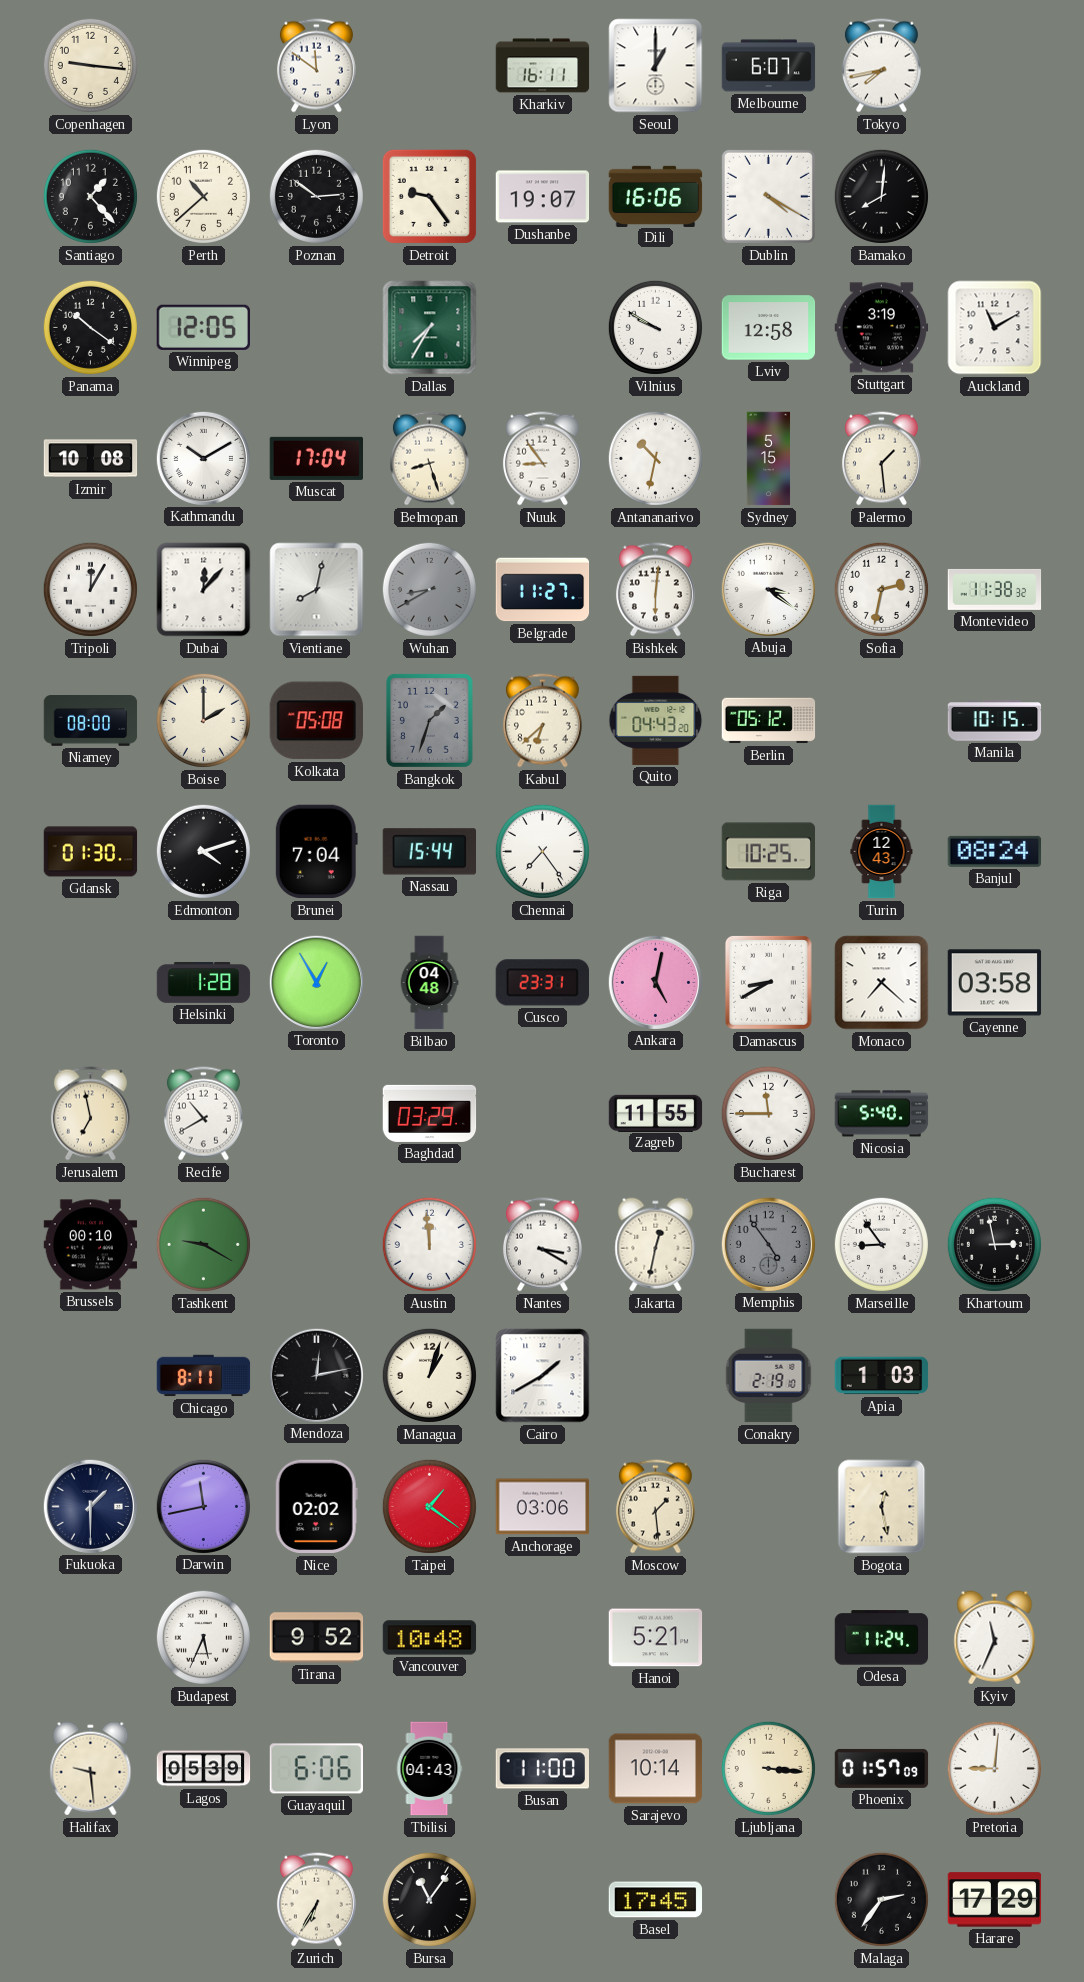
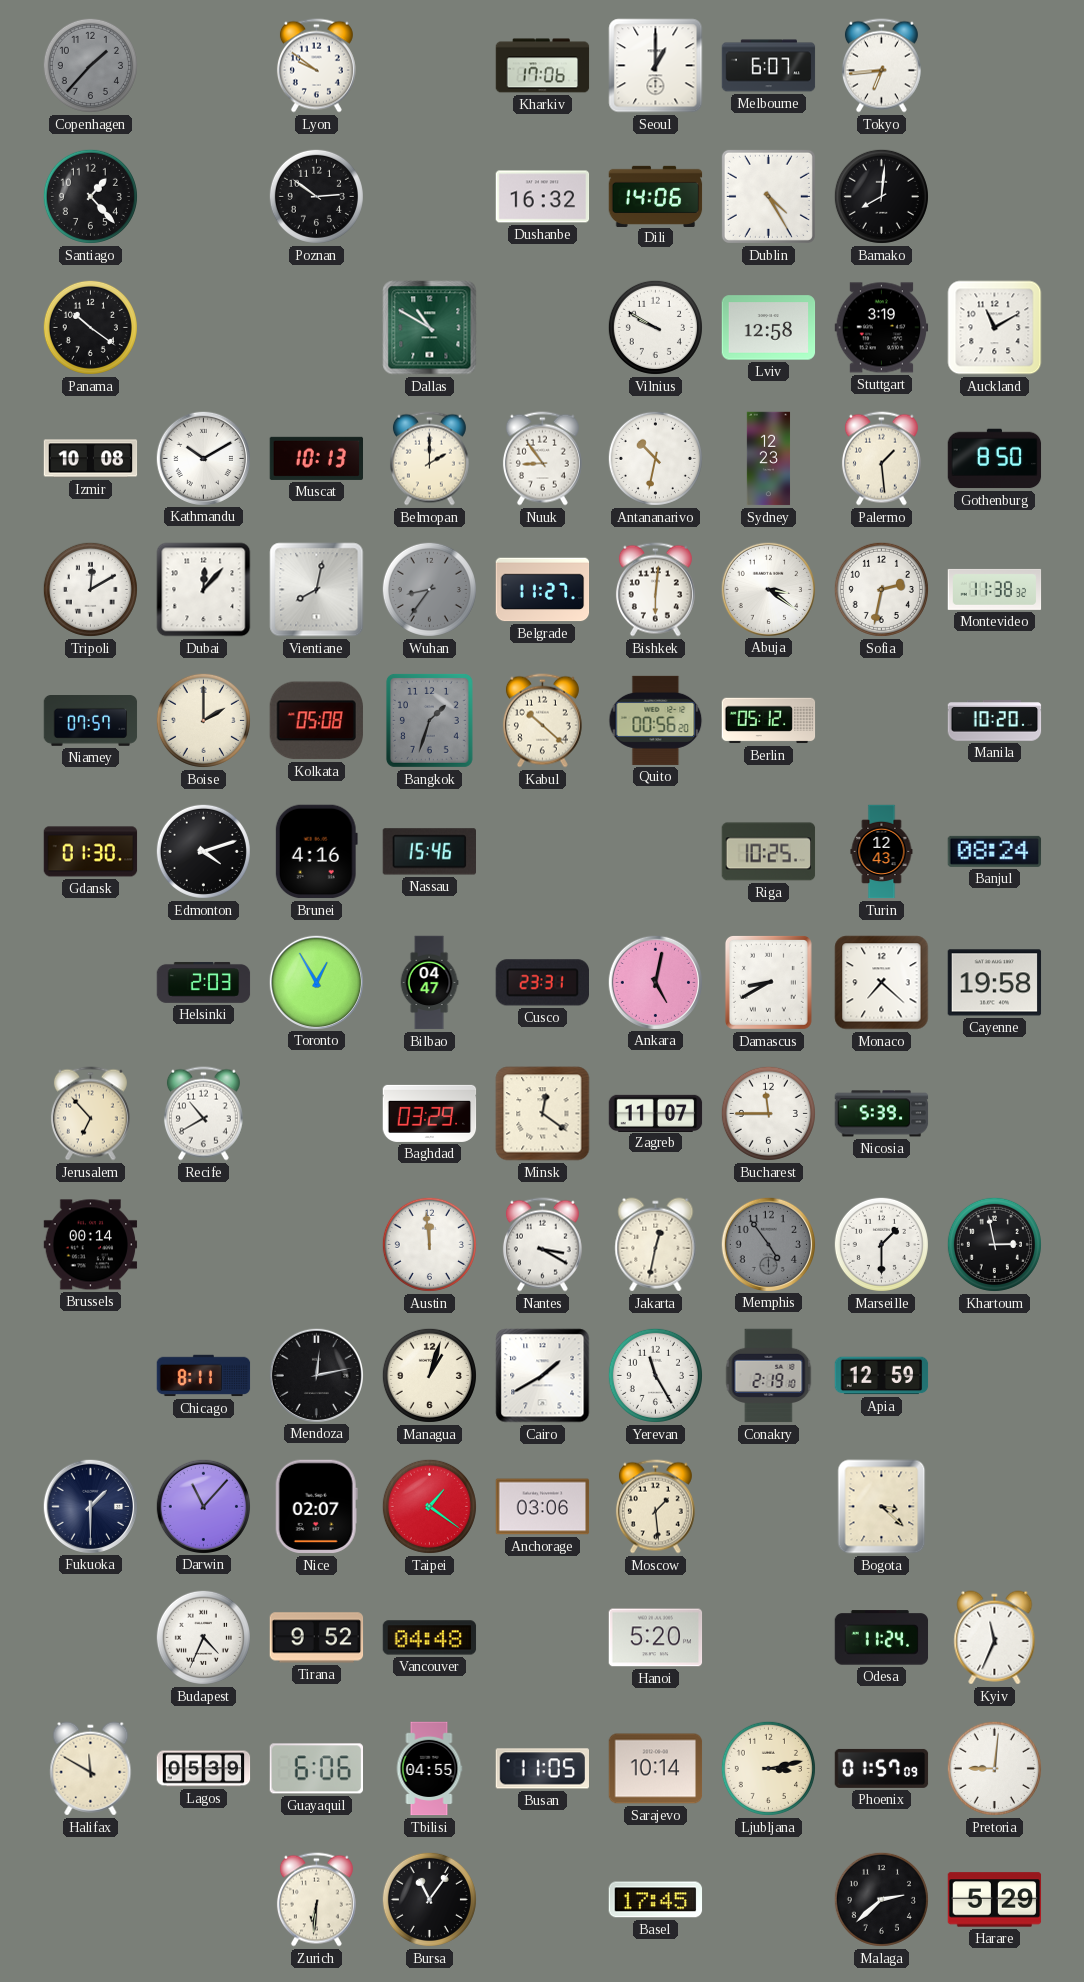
Copenhagen: 9:16 -> 1:37
Copenhagen dial: cream -> grey
Lyon: 11:51 -> 9:51
Kharkiv: 16:11 -> 17:06
Tokyo: 7:43 -> 6:44
Perth: 10:38 -> none
Detroit: 9:24 -> none
Dushanbe: 19:07 -> 16:32
Dili: 16:06 -> 14:06
Dublin: 4:20 -> 4:25
Winnipeg: 12:05 -> none
Dallas: 7:35 -> 10:50
Muscat: 17:04 -> 10:13
Belmopan: 8:27 -> 2:00
Sydney: 5:15 -> 12:23
Gothenburg: none -> 8:50
Tripoli: 12:05 -> 12:10
Wuhan: 8:40 -> 8:36
Niamey: 08:00 -> 07:57
Kabul: 6:38 -> 10:22
Quito: 04:43 -> 00:56
Manila: 10:15 -> 10:20
Brunei: 7:04 -> 4:16
Nassau: 15:44 -> 15:46
Chennai: 7:24 -> none
Helsinki: 1:28 -> 2:03
Bilbao: 04:48 -> 04:47
Cayenne: 03:58 -> 19:58
Jerusalem: 6:58 -> 6:53
Minsk: none -> 12:21
Zagreb: 11:55 -> 11:07
Nicosia: 5:40 -> 5:39
Brussels: 00:10 -> 00:14
Tashkent: 9:20 -> none
Marseille: 8:54 -> 1:30
Yerevan: none -> 11:25
Apia: 1:03 -> 12:59
Darwin: 11:43 -> 11:07
Nice: 02:02 -> 02:07
Bogota: 12:28 -> 3:22
Budapest: 5:34 -> 4:34
Vancouver: 10:48 -> 04:48
Hanoi: 5:21 -> 5:20
Halifax: 9:29 -> 11:50
Tbilisi: 04:43 -> 04:55
Busan: 11:00 -> 11:05
Ljubljana: 3:16 -> 3:13
Zurich: 6:35 -> 6:31
Malaga: 2:36 -> 2:38
Harare: 17:29 -> 5:29
